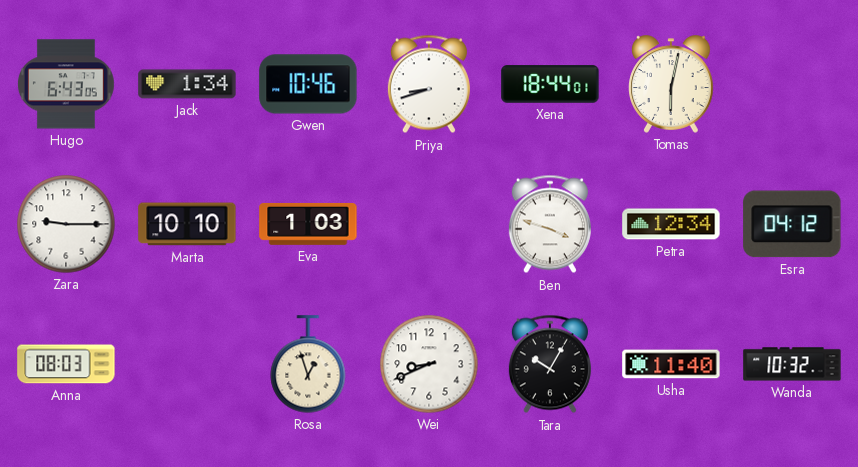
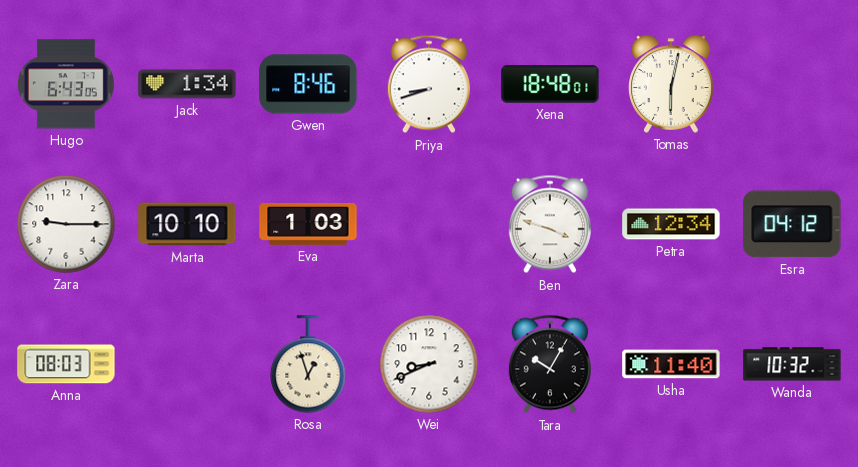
Gwen: 10:46 -> 8:46
Xena: 18:44 -> 18:48
